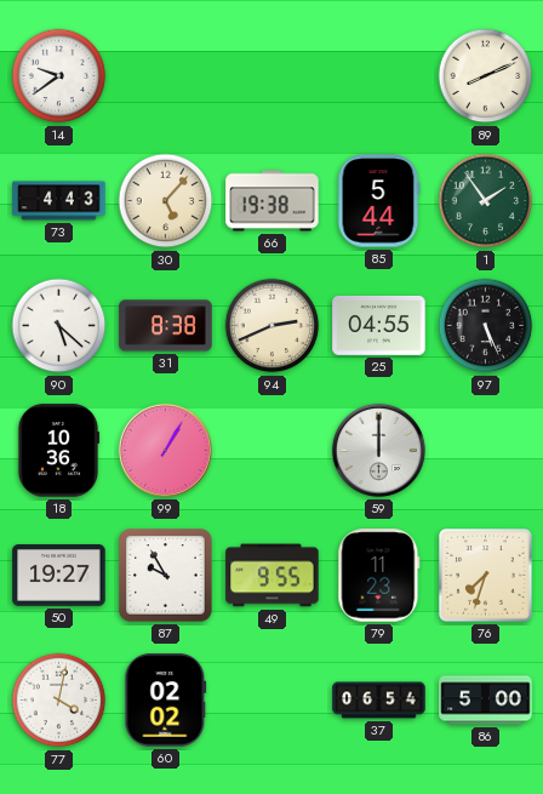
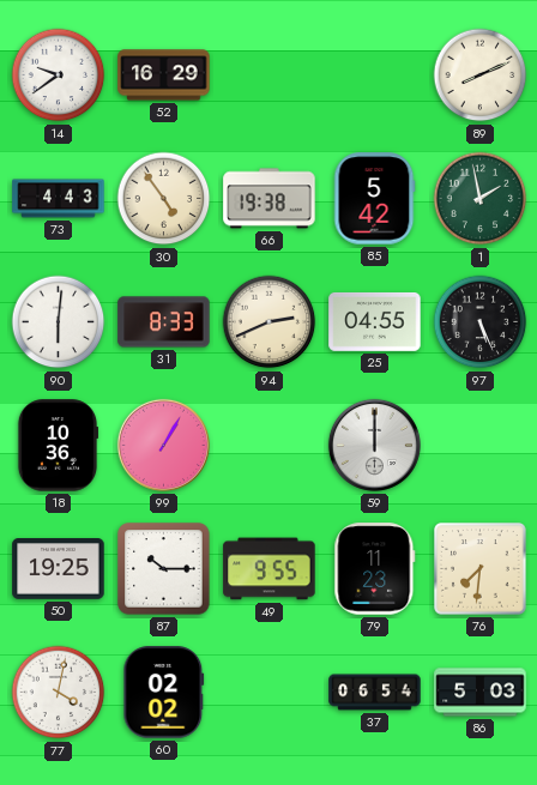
52: none -> 16:29
30: 5:07 -> 4:54
85: 5:44 -> 5:42
1: 1:54 -> 1:58
90: 5:22 -> 6:01
31: 8:38 -> 8:33
50: 19:27 -> 19:25
87: 9:55 -> 10:15
76: 7:33 -> 7:31
86: 5:00 -> 5:03
